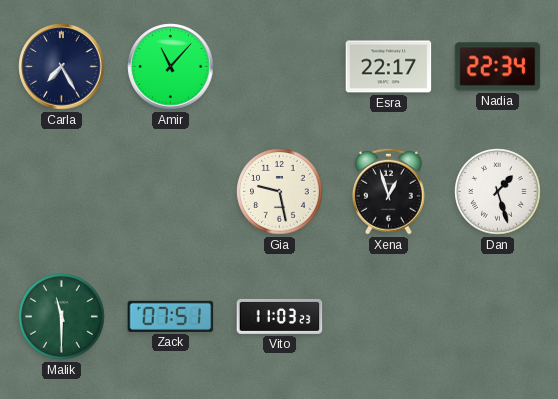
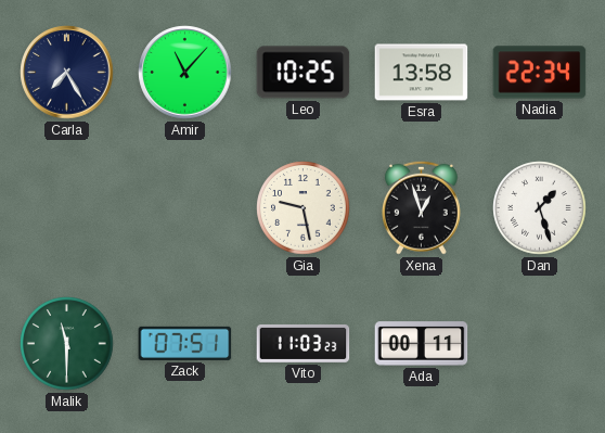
Leo: none -> 10:25
Esra: 22:17 -> 13:58
Ada: none -> 00:11
